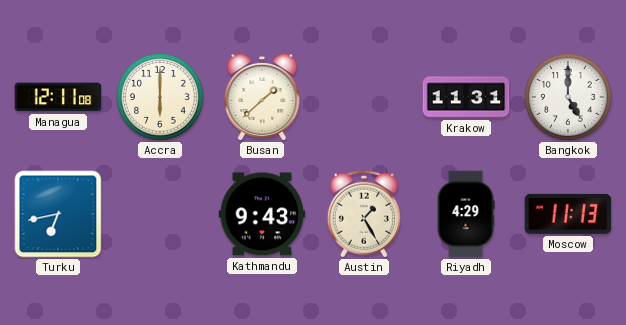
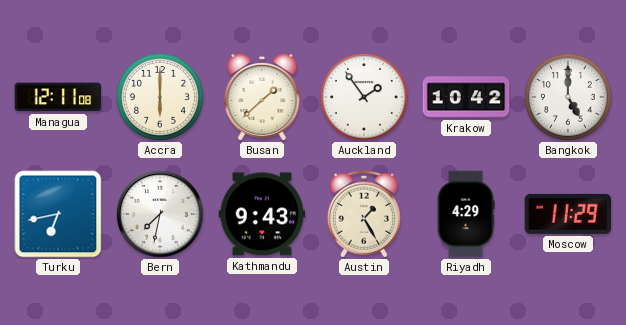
Auckland: none -> 1:54
Krakow: 11:31 -> 10:42
Bern: none -> 7:32
Moscow: 11:13 -> 11:29
